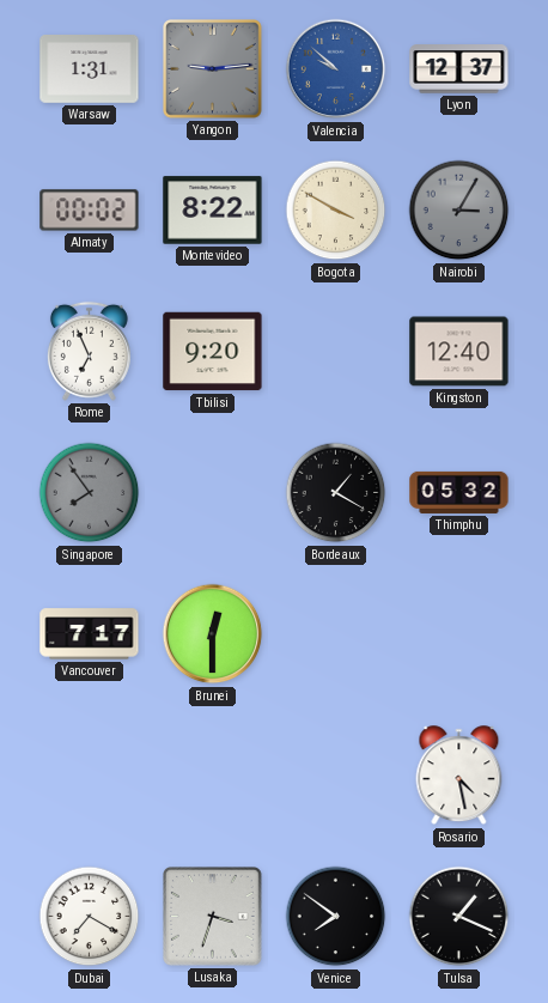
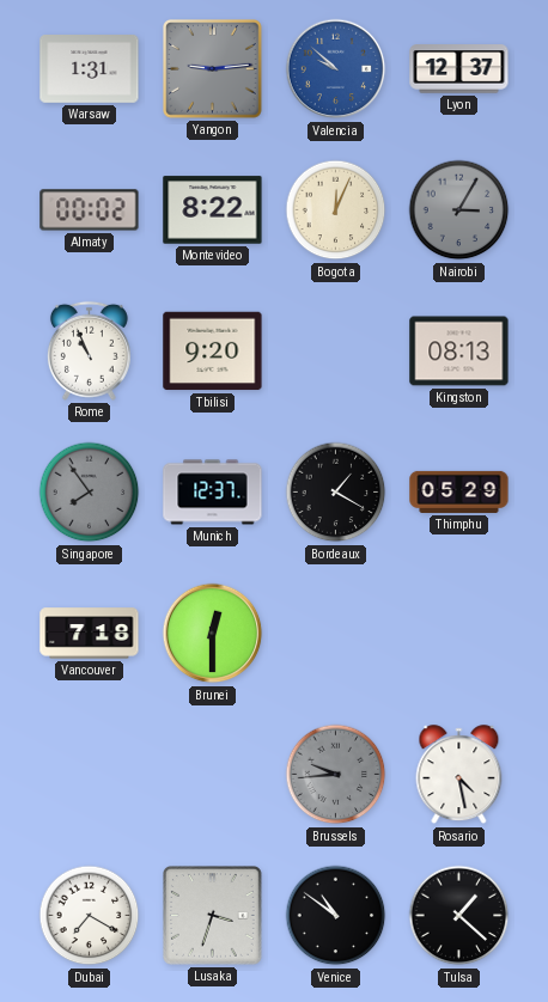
Bogota: 3:50 -> 12:04
Rome: 6:56 -> 10:56
Kingston: 12:40 -> 08:13
Munich: none -> 12:37
Thimphu: 05:32 -> 05:29
Vancouver: 7:17 -> 7:18
Brussels: none -> 9:44
Venice: 7:51 -> 10:51
Tulsa: 1:19 -> 1:22
